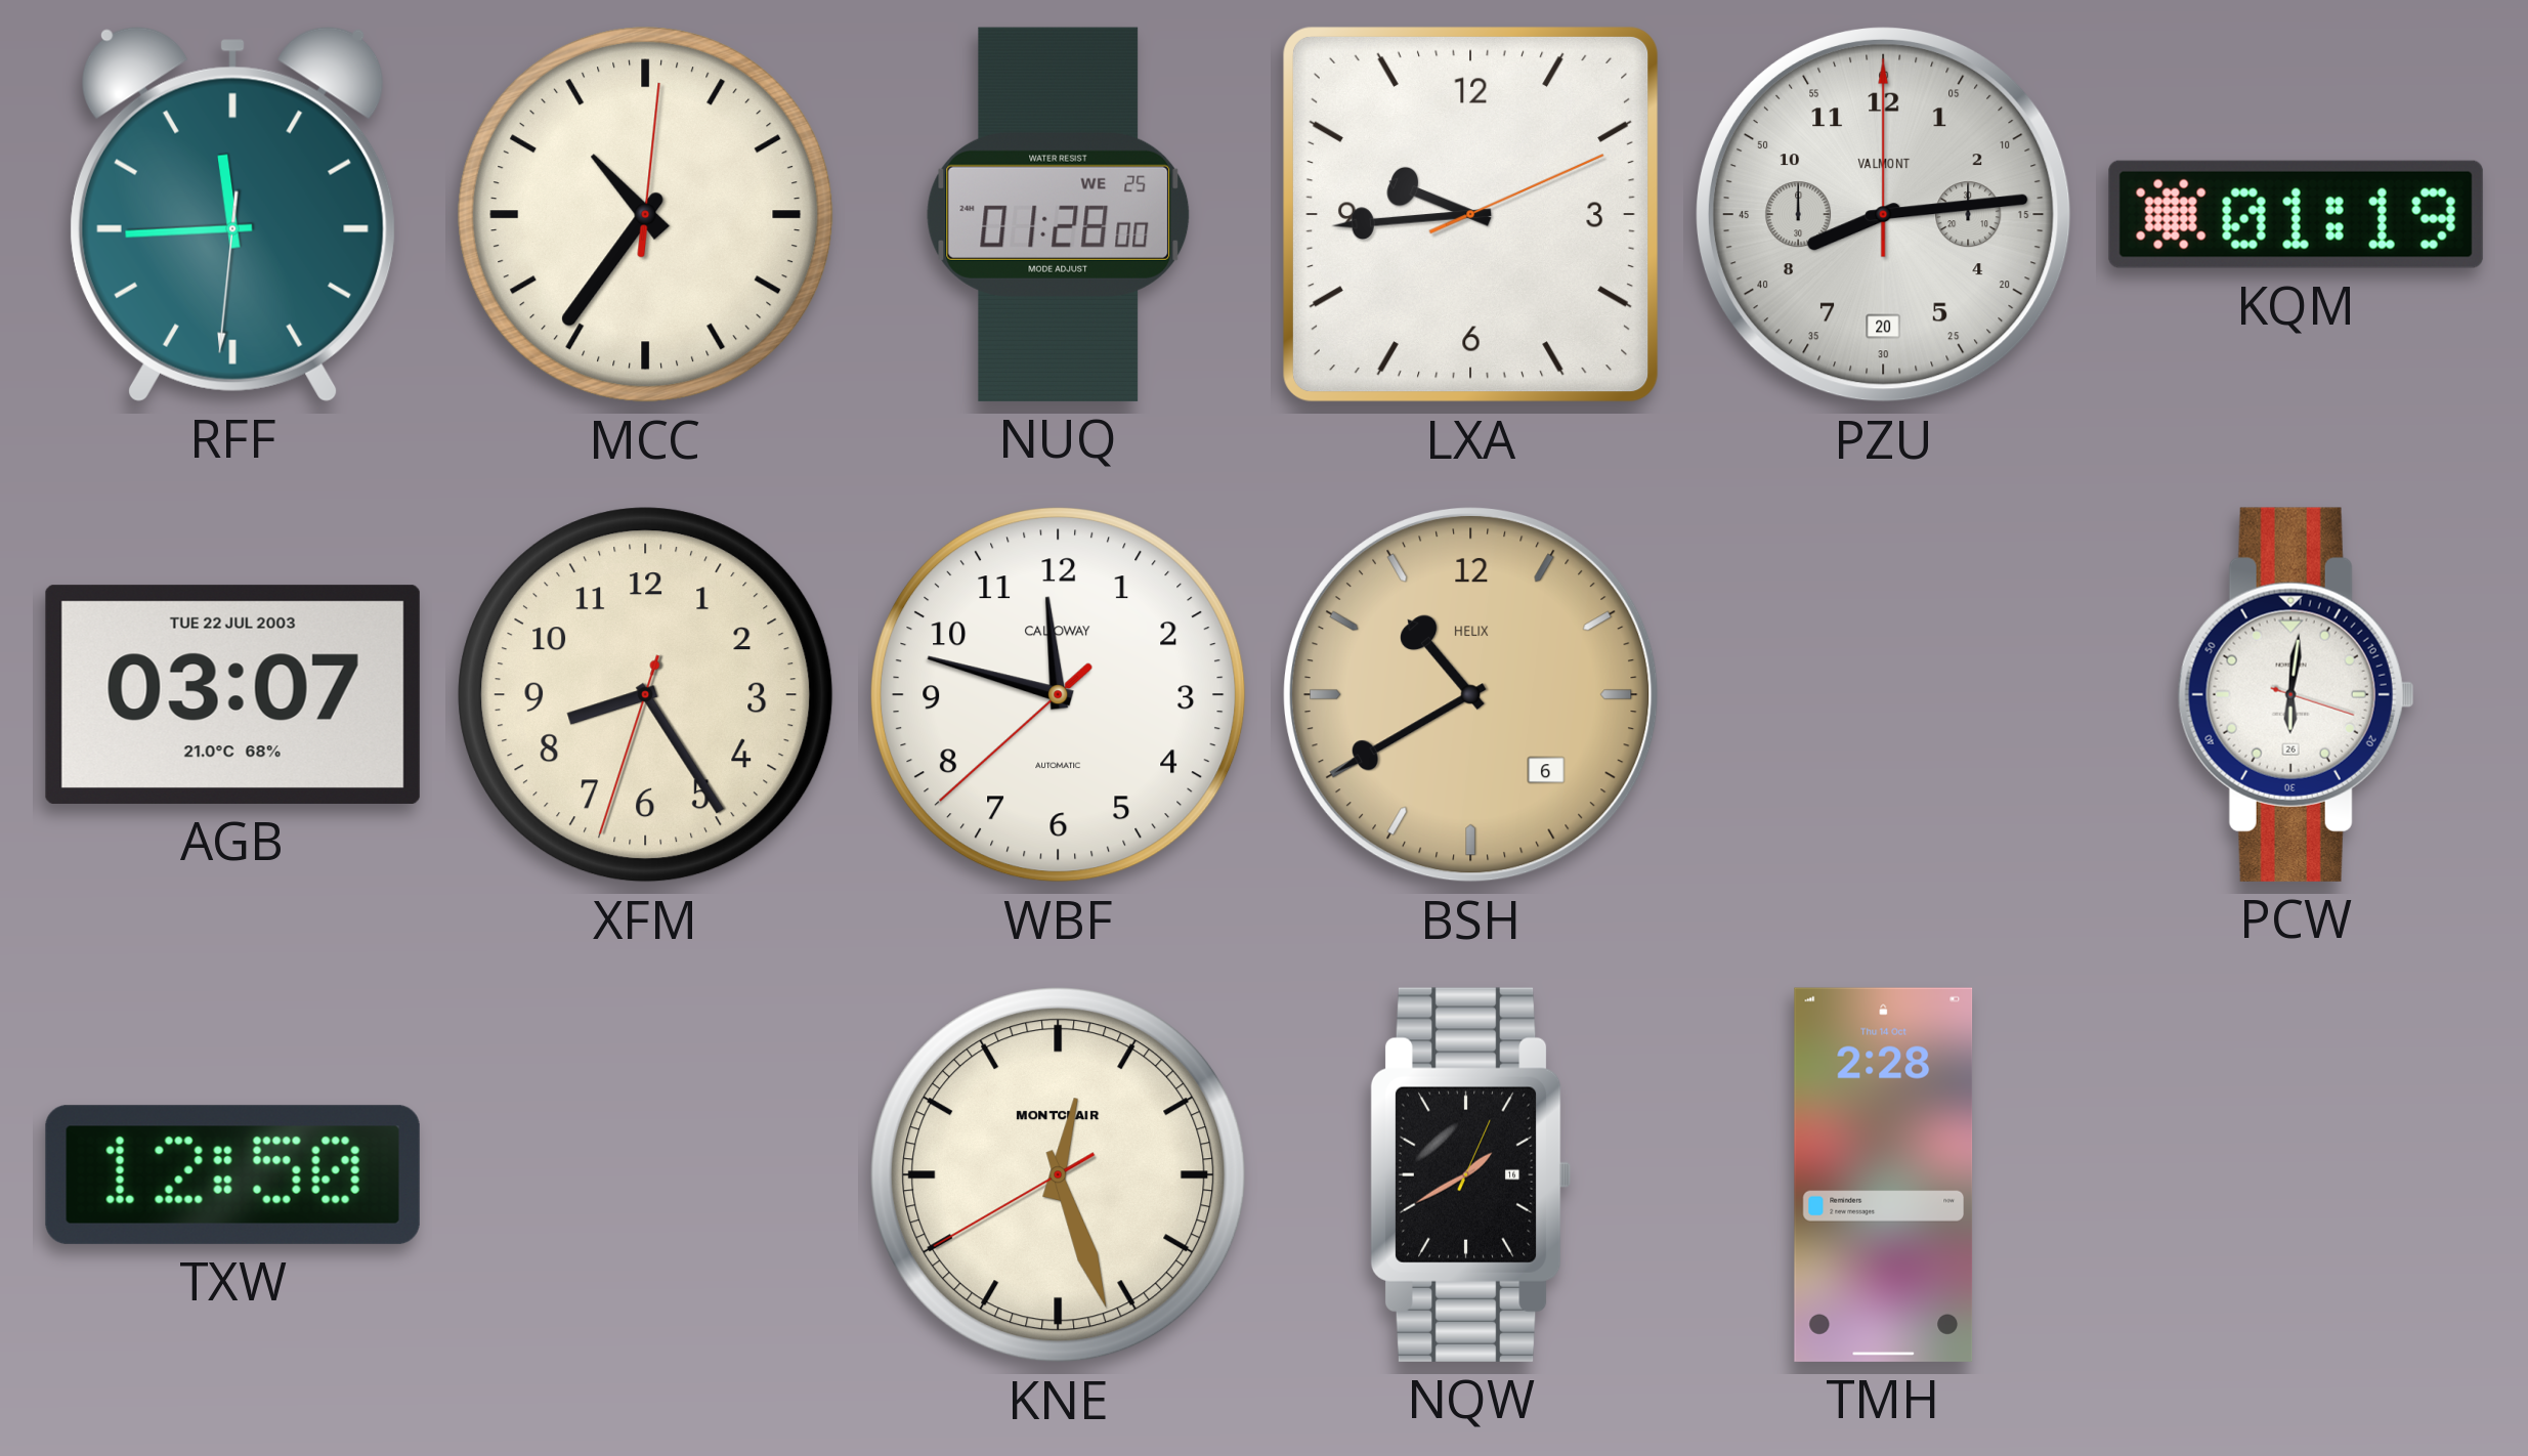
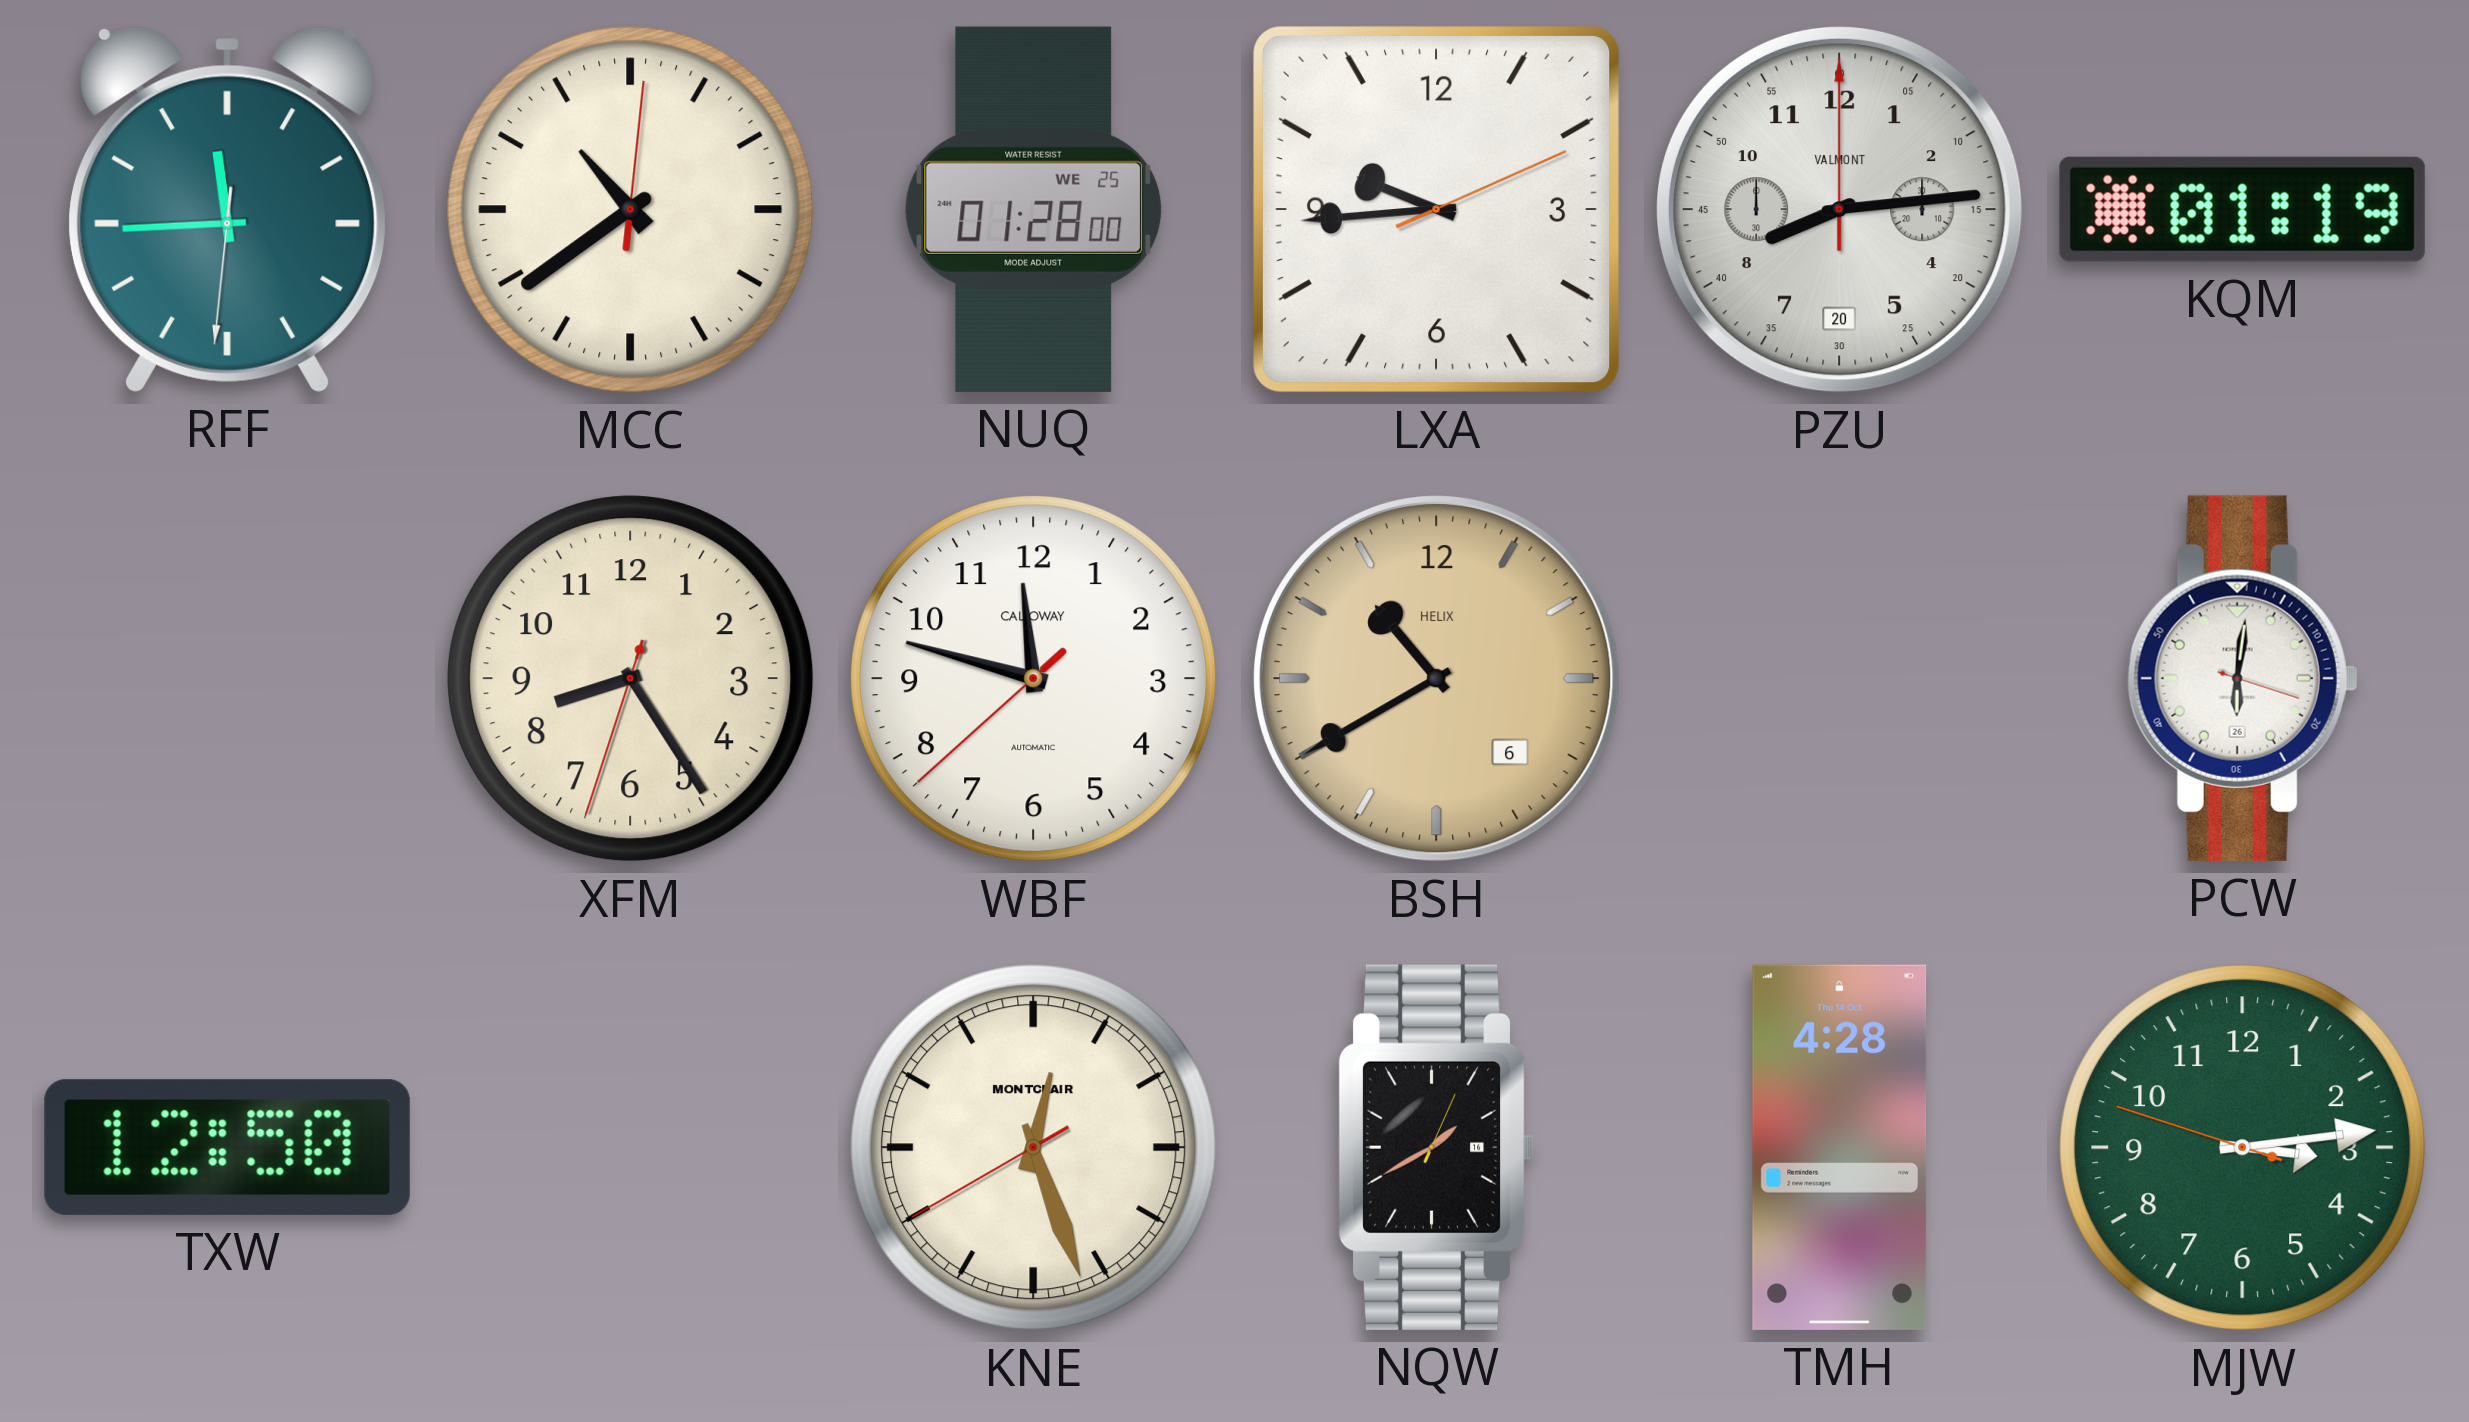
MCC: 10:36 -> 10:39
AGB: 03:07 -> none
TMH: 2:28 -> 4:28
MJW: none -> 3:13
